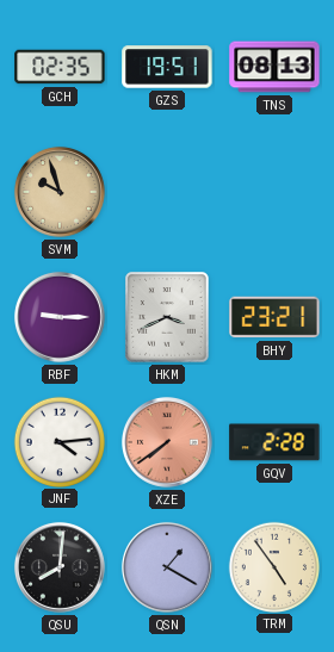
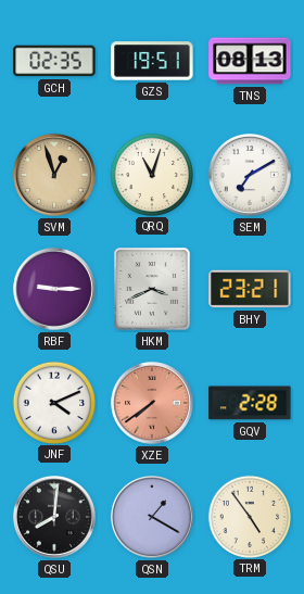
SVM: 9:57 -> 12:57
QRQ: none -> 11:03
SEM: none -> 7:10
JNF: 4:14 -> 4:11
